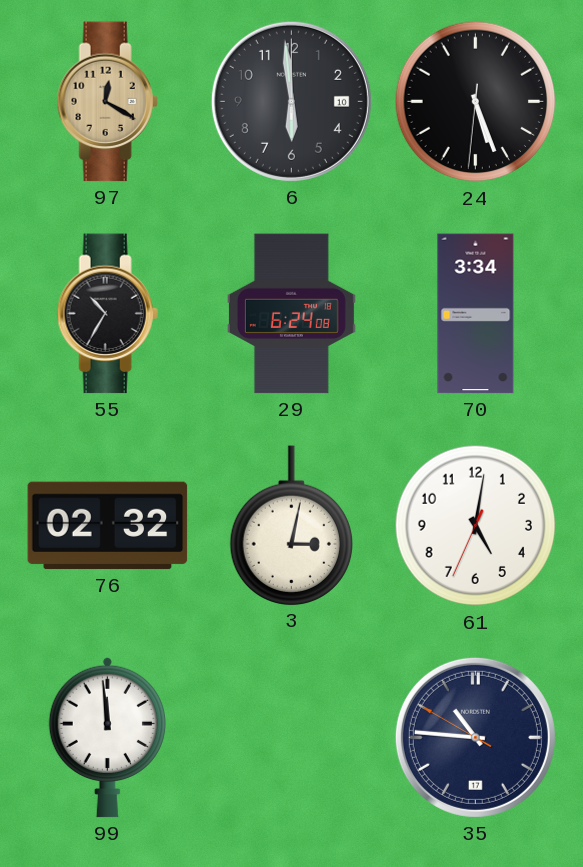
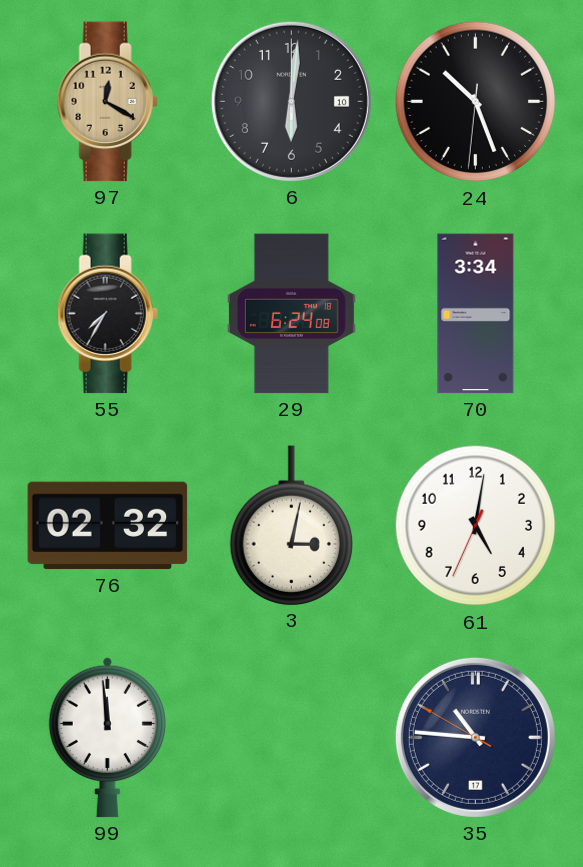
6: 5:59 -> 6:01
24: 5:26 -> 10:26
55: 10:35 -> 7:35
